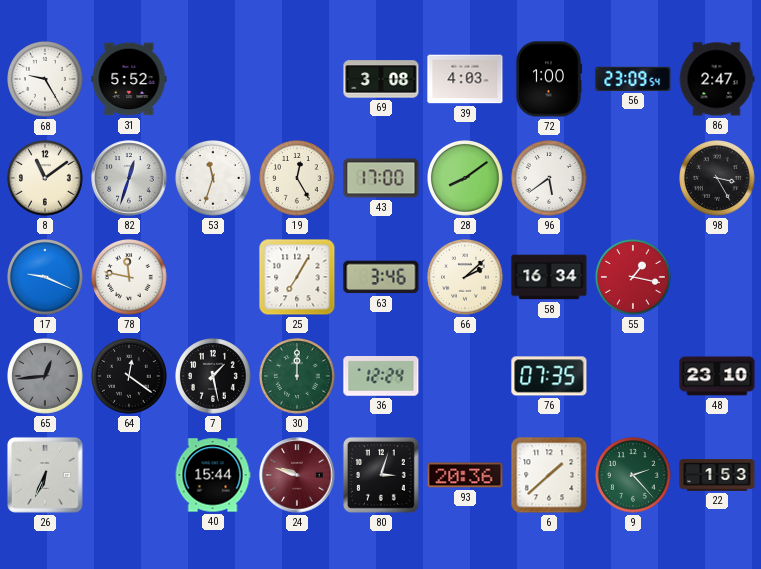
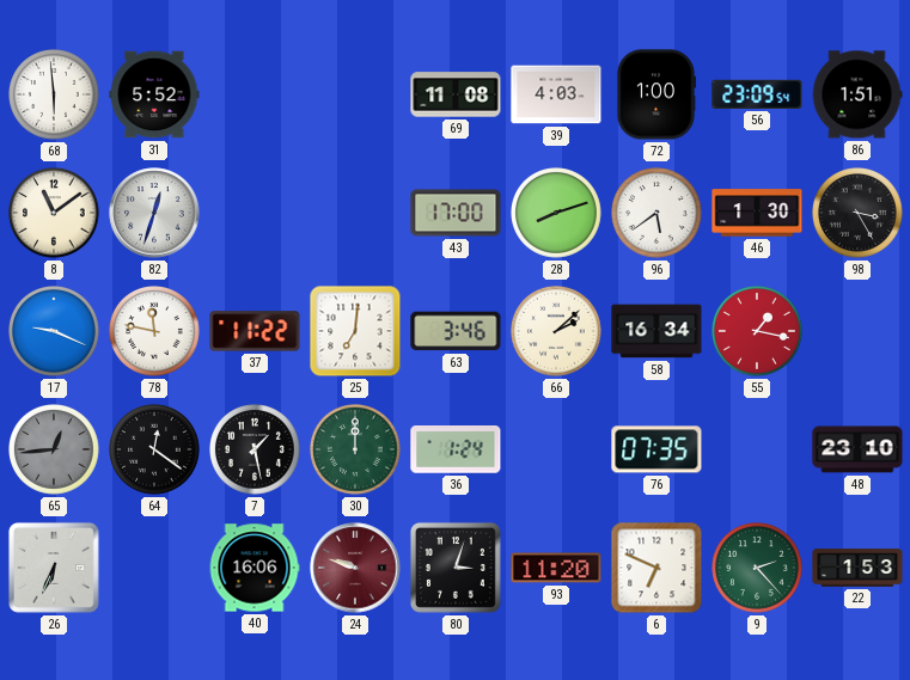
68: 9:25 -> 5:59
69: 3:08 -> 11:08
86: 2:47 -> 1:51
53: 11:33 -> none
19: 12:25 -> none
28: 8:09 -> 8:12
46: none -> 1:30
37: none -> 11:22
25: 7:05 -> 7:01
36: 12:24 -> 1:24
40: 15:44 -> 16:06
93: 20:36 -> 11:20
6: 1:38 -> 6:49
